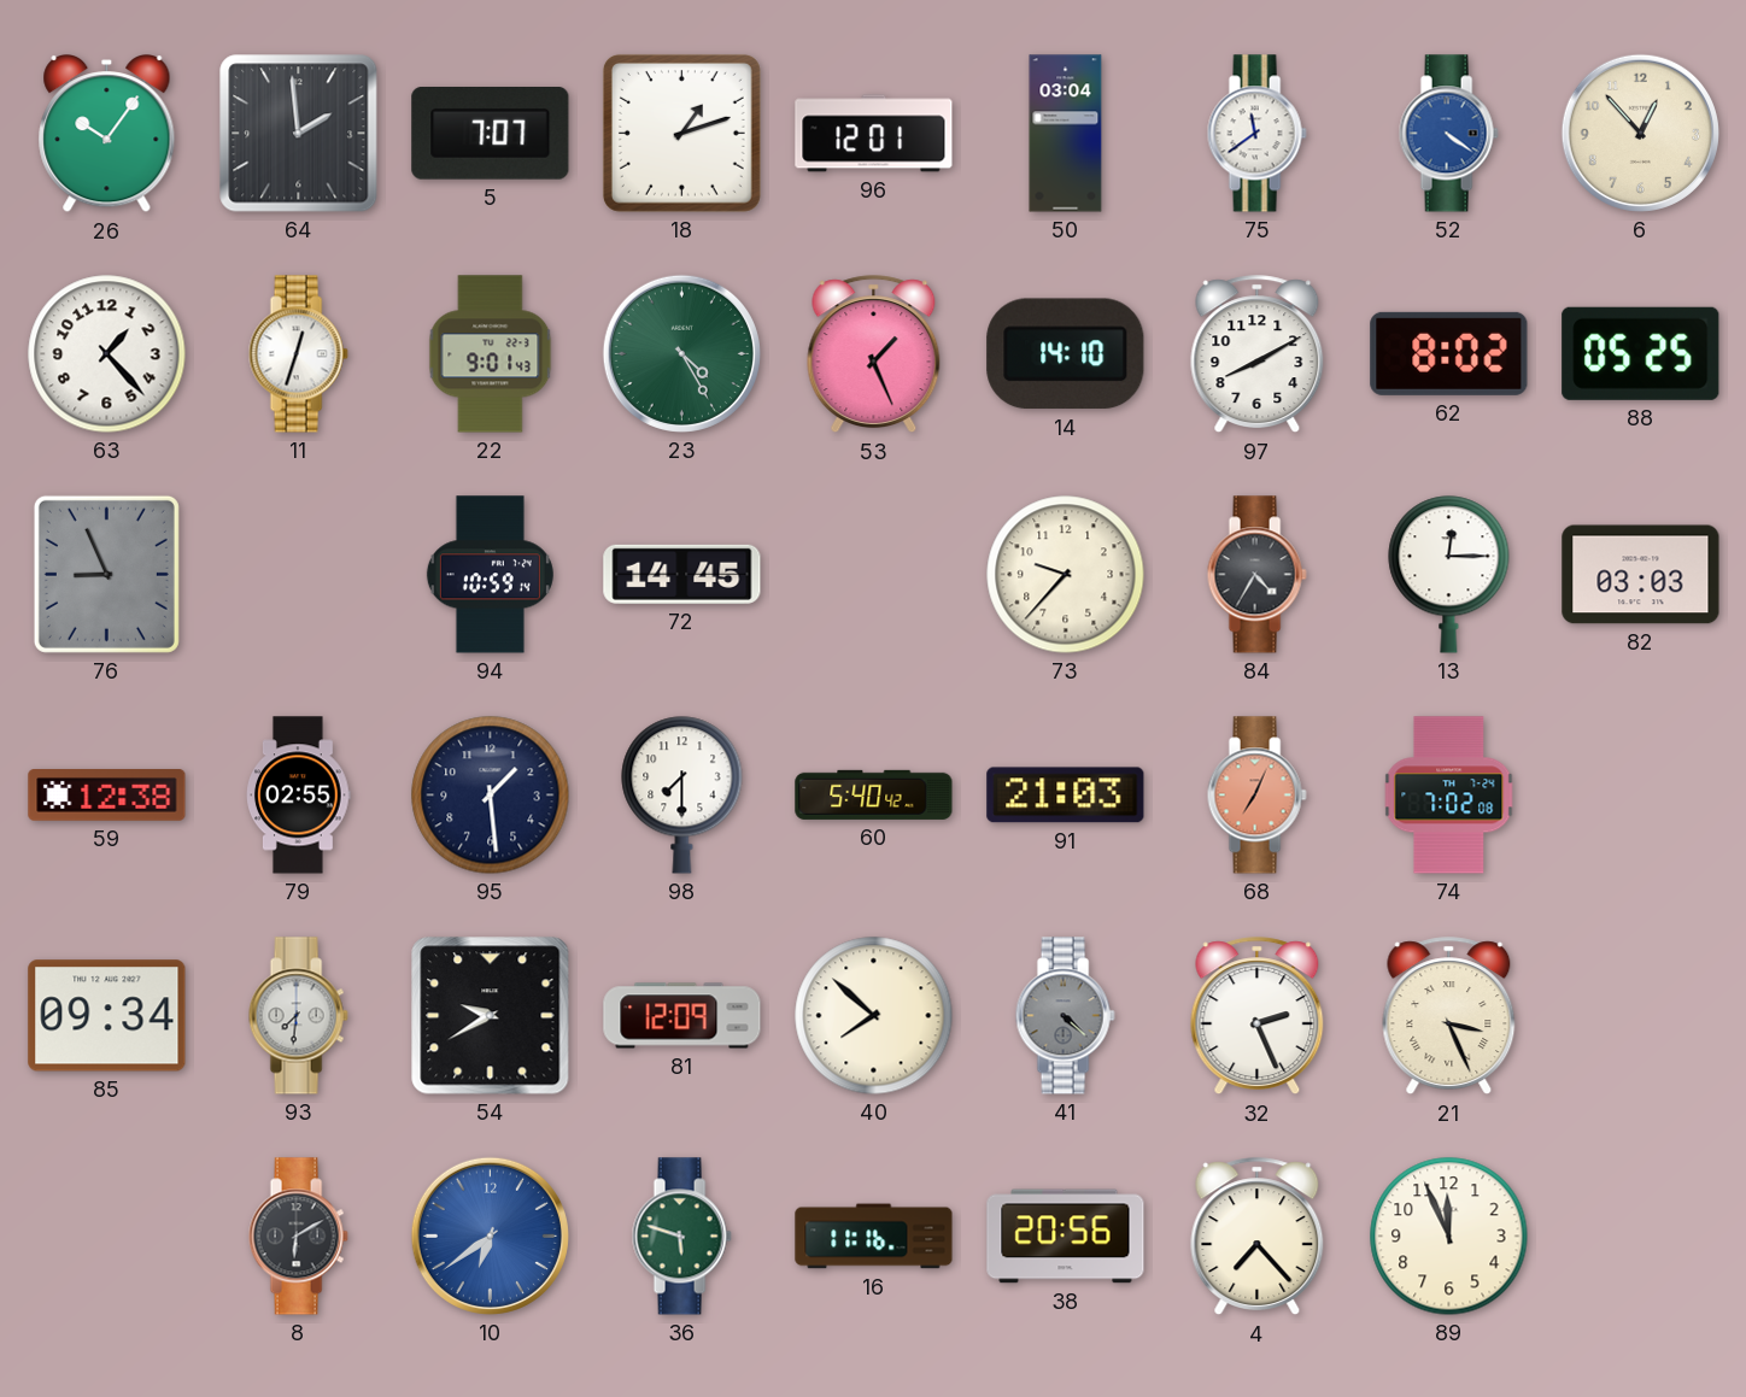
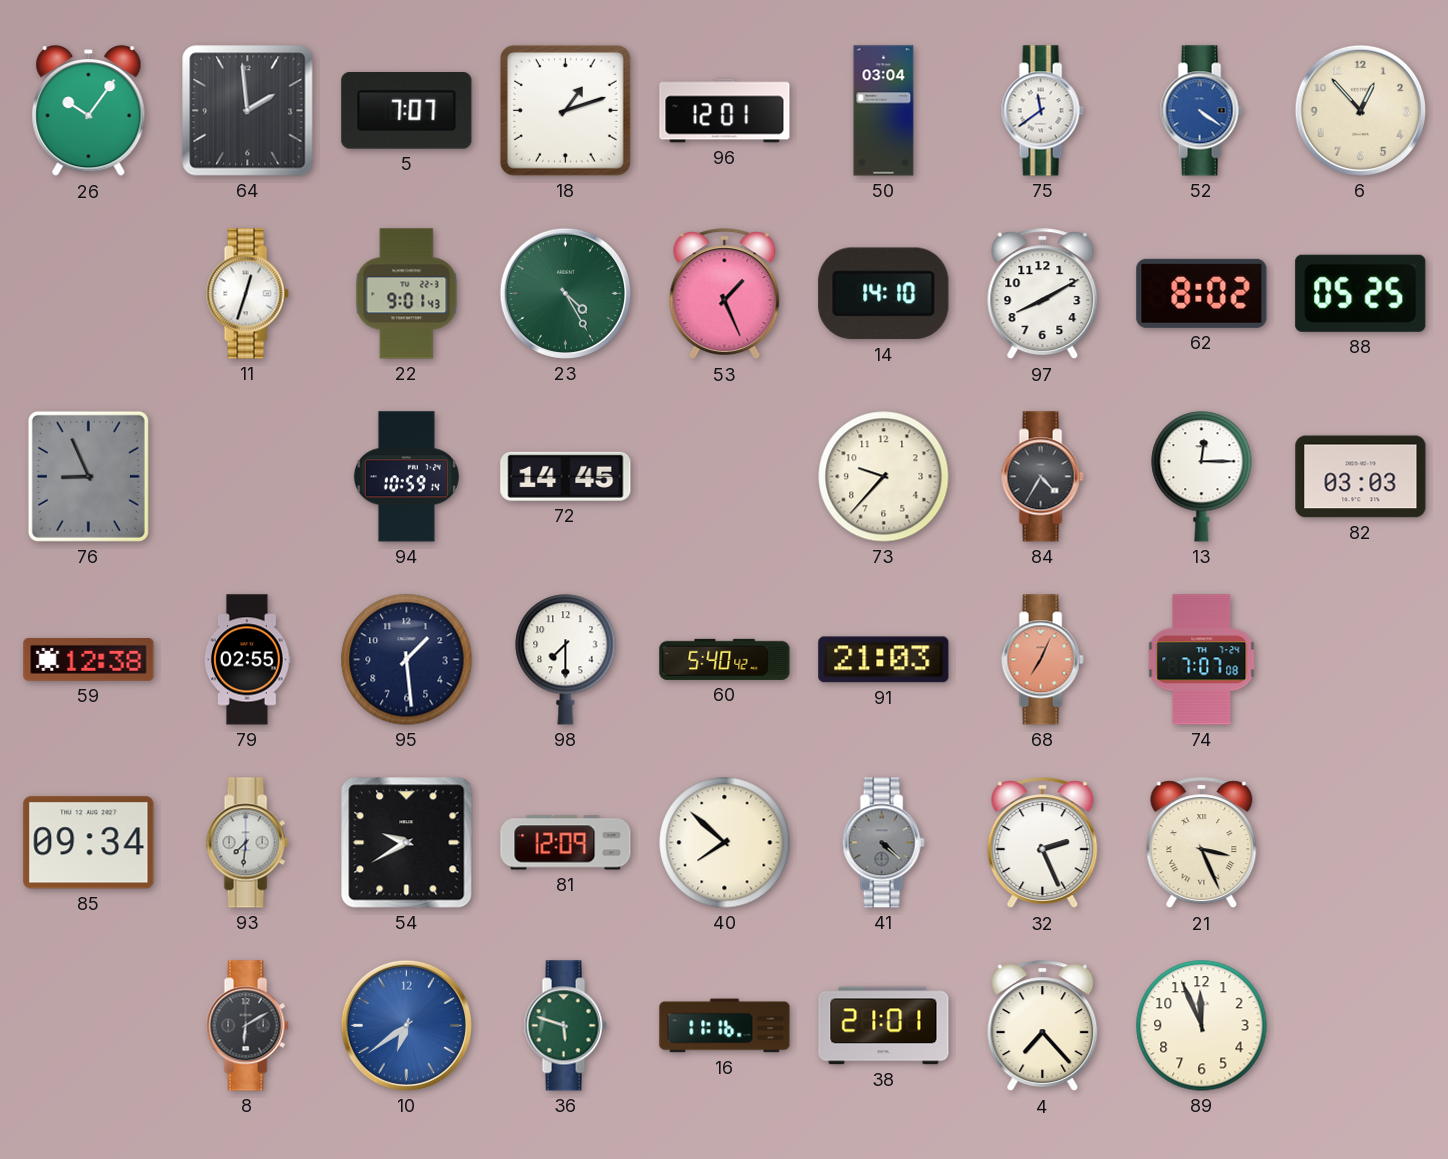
63: 1:23 -> none
74: 7:02 -> 7:07
38: 20:56 -> 21:01
